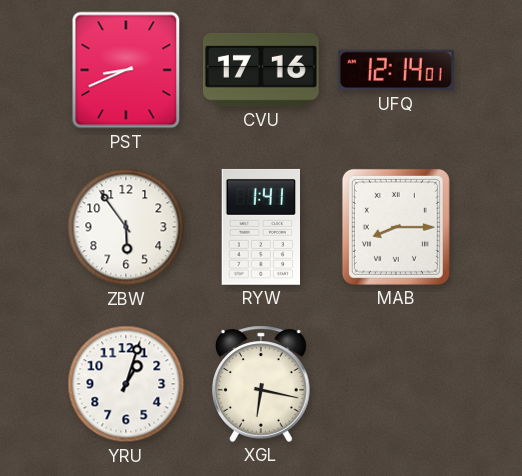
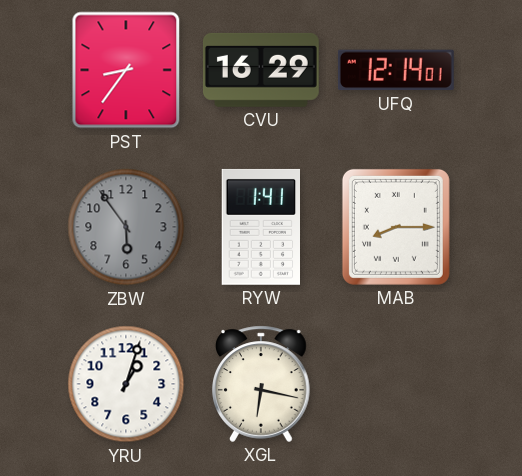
PST: 8:41 -> 8:36
CVU: 17:16 -> 16:29
ZBW dial: white -> grey
